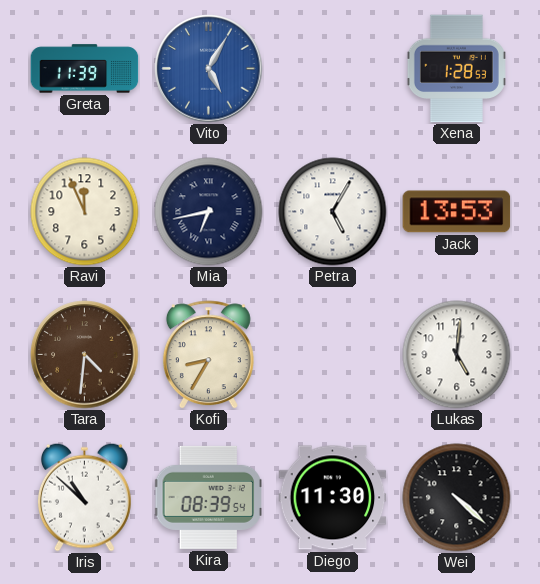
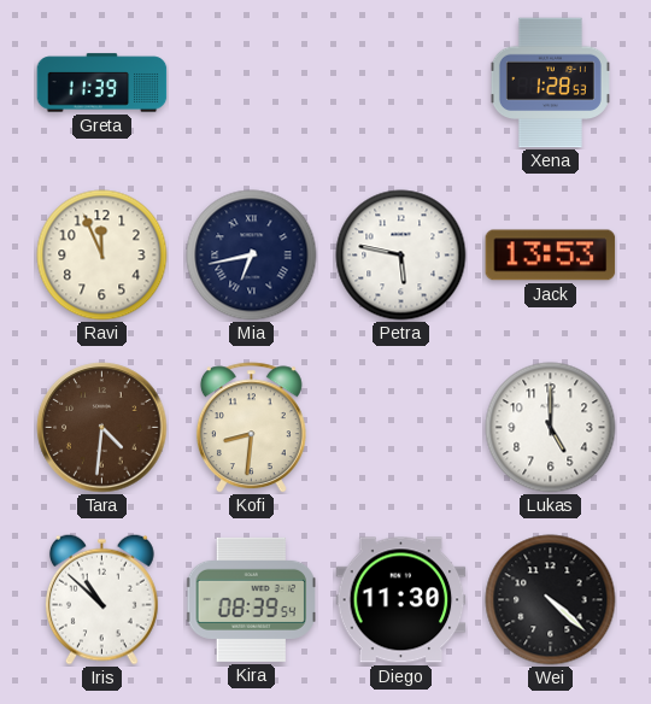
Vito: 5:05 -> none
Petra: 5:05 -> 5:47
Kofi: 8:35 -> 8:31
Lukas: 5:01 -> 5:00
